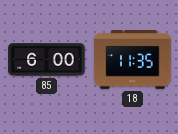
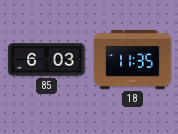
85: 6:00 -> 6:03
